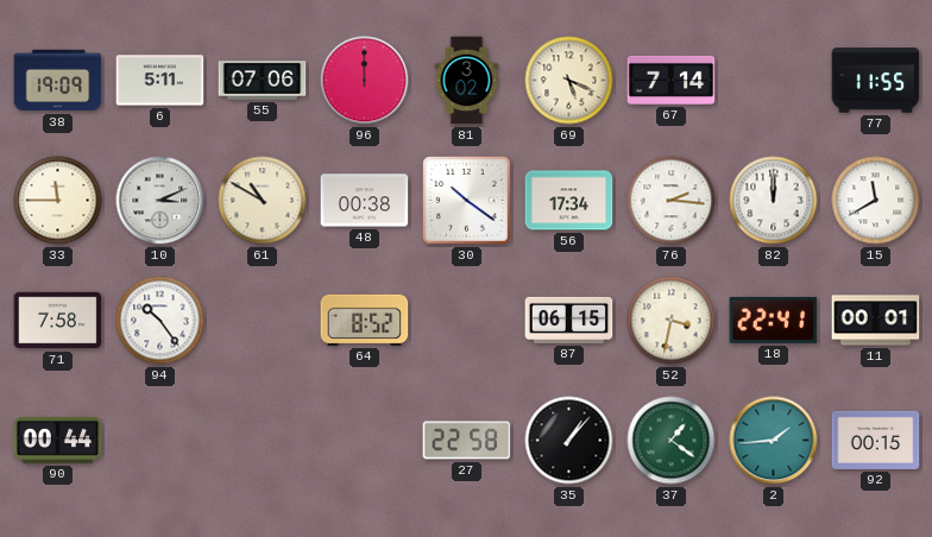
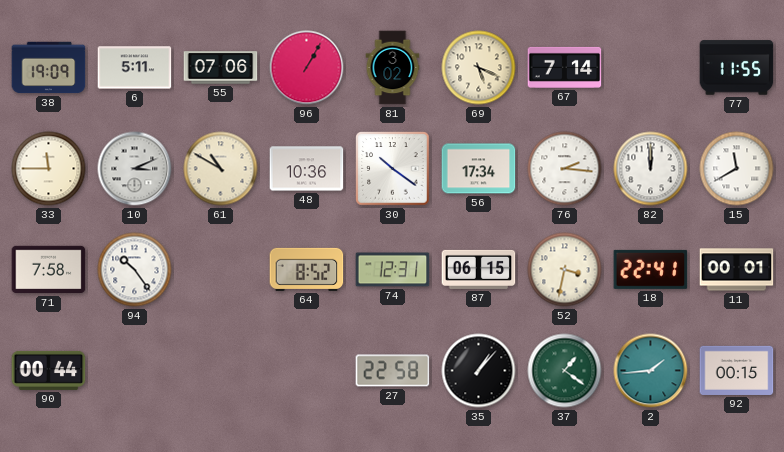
96: 12:00 -> 1:05
48: 00:38 -> 10:36
74: none -> 12:31
